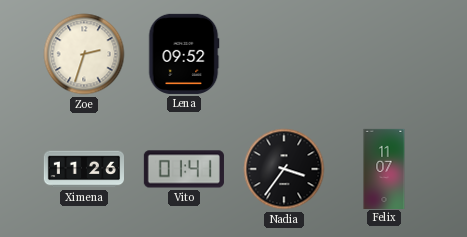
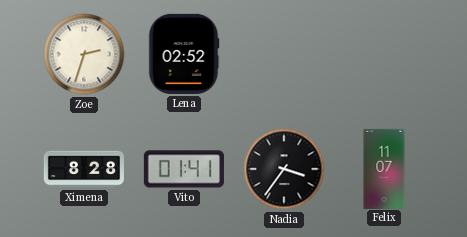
Lena: 09:52 -> 02:52
Ximena: 11:26 -> 8:28
